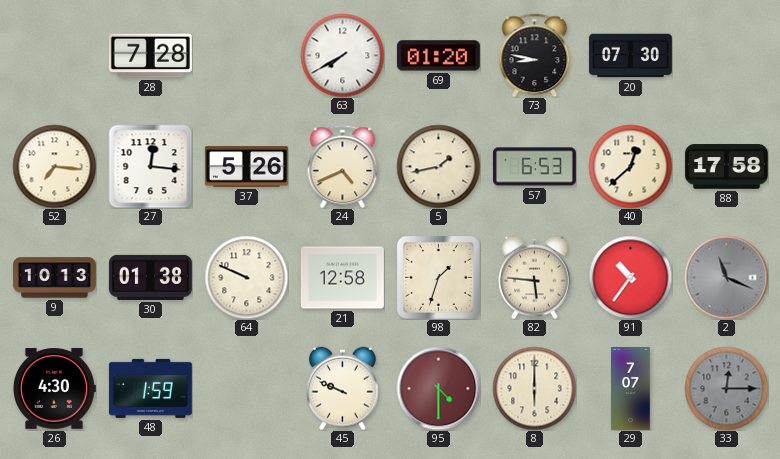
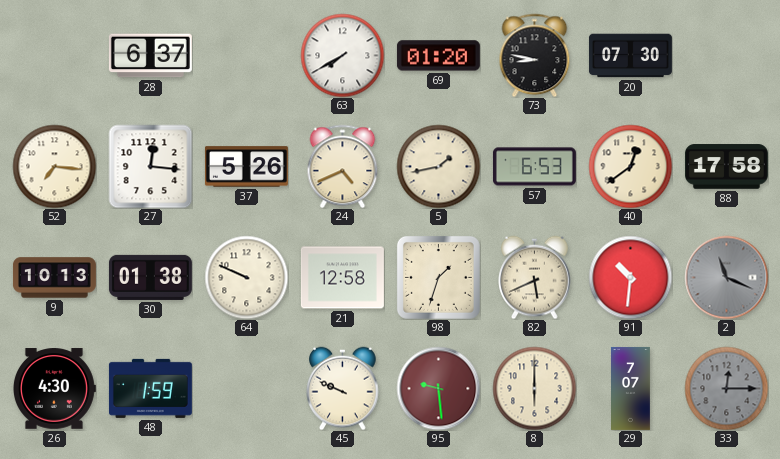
28: 7:28 -> 6:37
40: 12:38 -> 12:39
82: 5:46 -> 5:41
91: 10:36 -> 10:31
95: 4:30 -> 9:29
